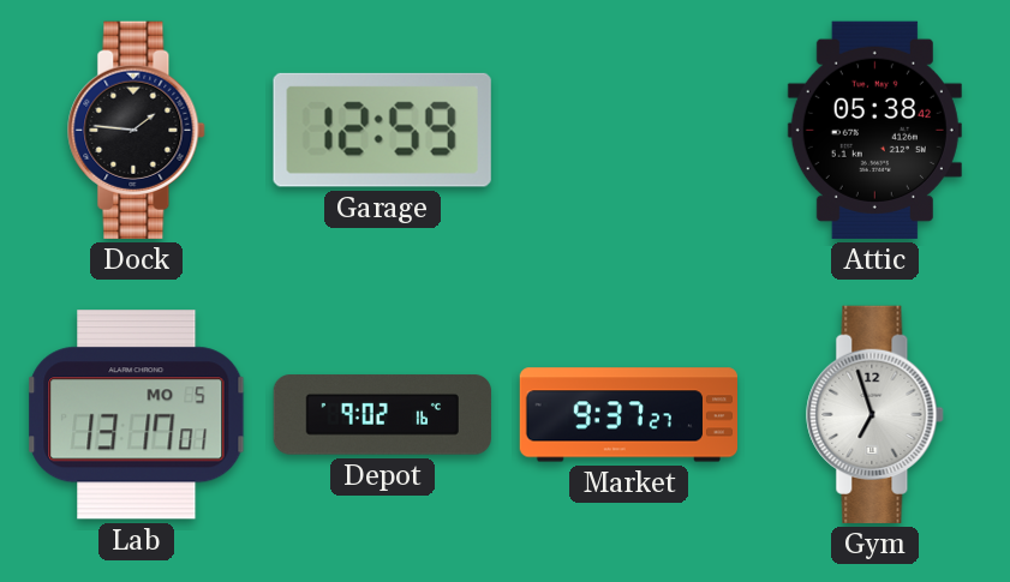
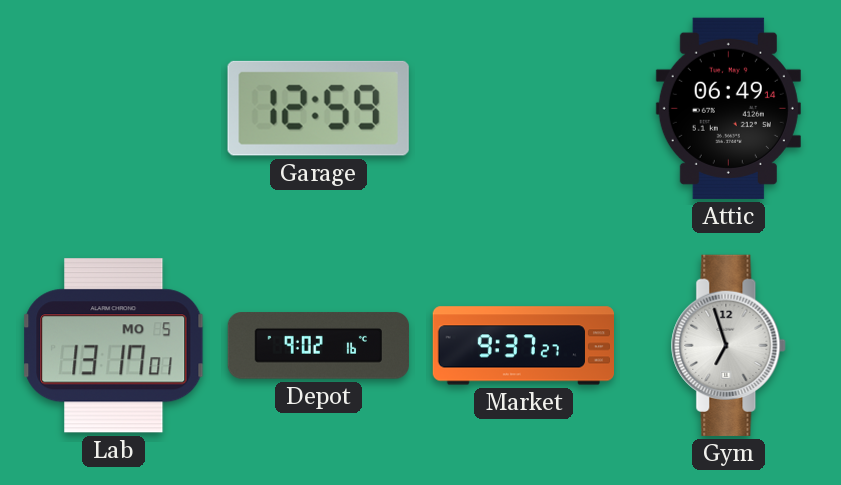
Dock: 1:46 -> none
Attic: 05:38 -> 06:49
